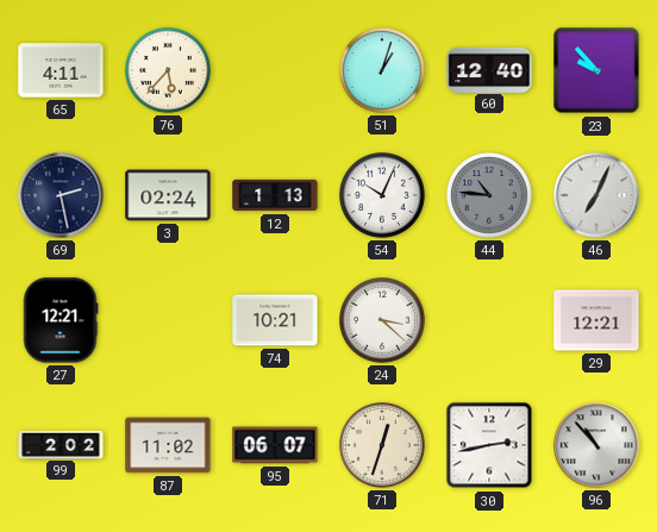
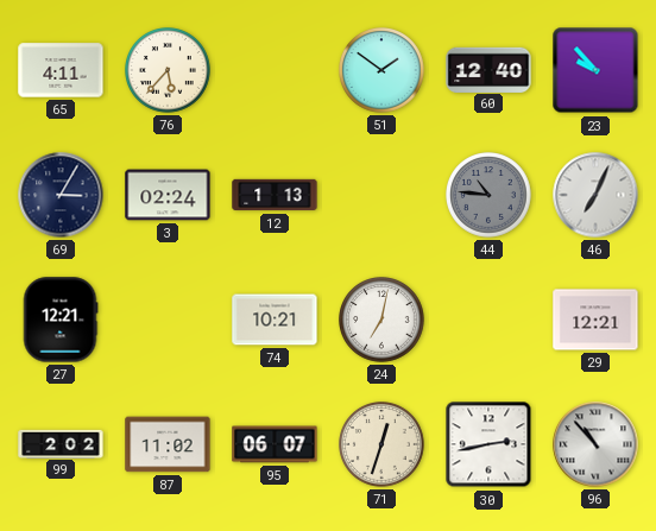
51: 1:03 -> 1:51
69: 2:28 -> 3:05
54: 10:04 -> none
24: 3:22 -> 7:02
